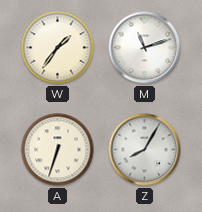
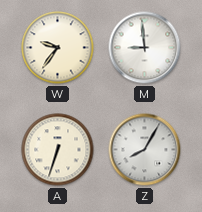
W: 1:36 -> 9:36
M: 11:12 -> 8:59
